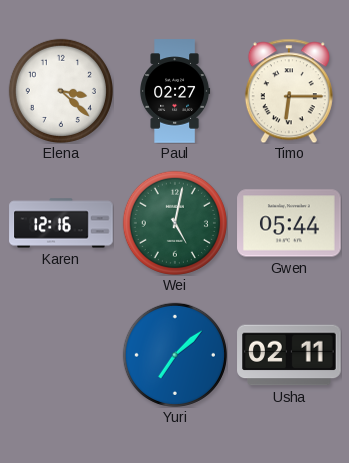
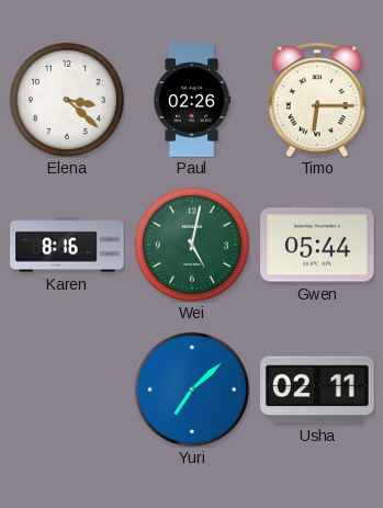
Paul: 02:27 -> 02:26
Karen: 12:16 -> 8:16
